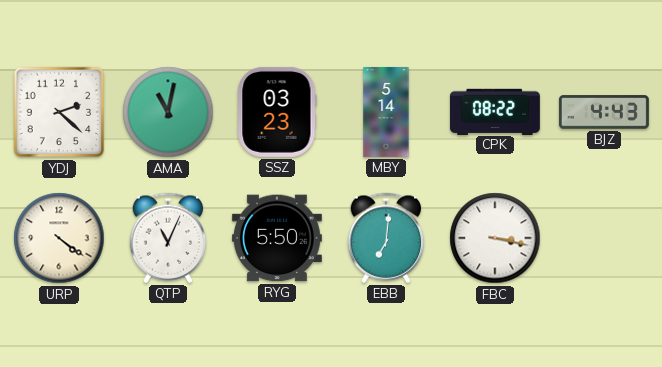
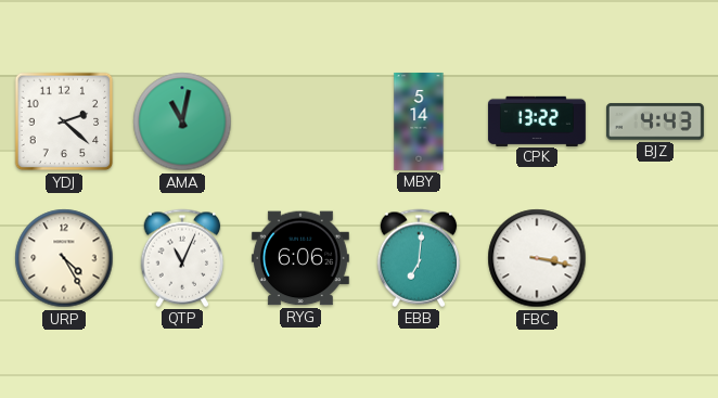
SSZ: 03:23 -> none
CPK: 08:22 -> 13:22
URP: 4:21 -> 4:25
RYG: 5:50 -> 6:06
